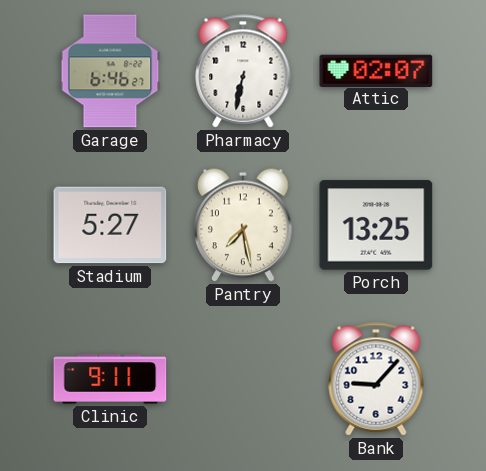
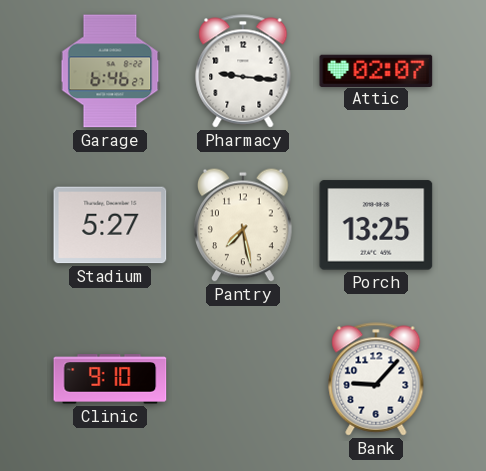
Pharmacy: 6:32 -> 9:16
Clinic: 9:11 -> 9:10
